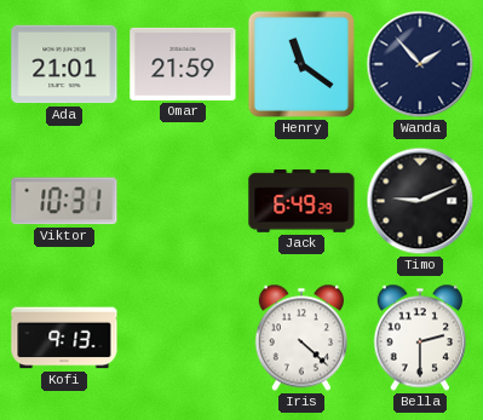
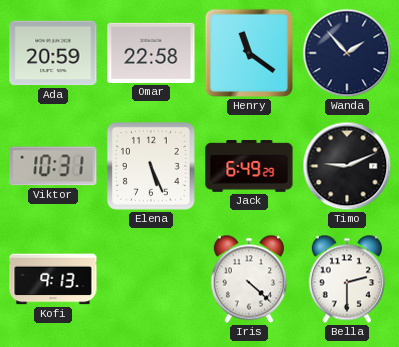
Ada: 21:01 -> 20:59
Omar: 21:59 -> 22:58
Elena: none -> 5:26
